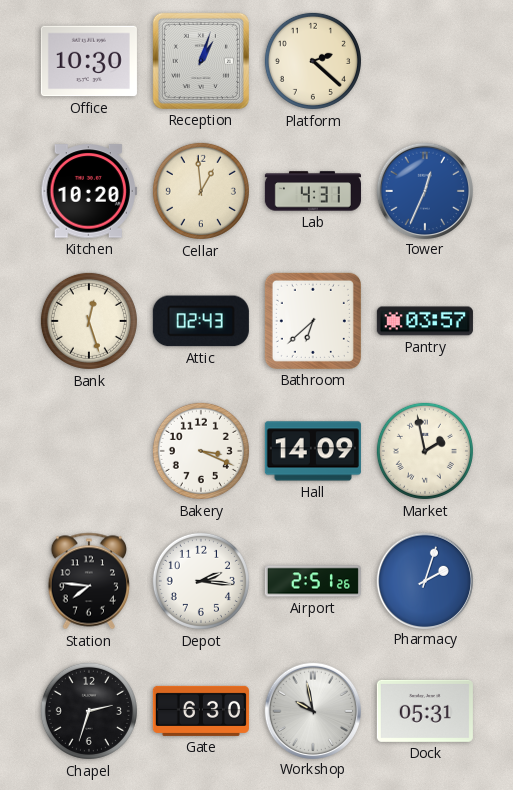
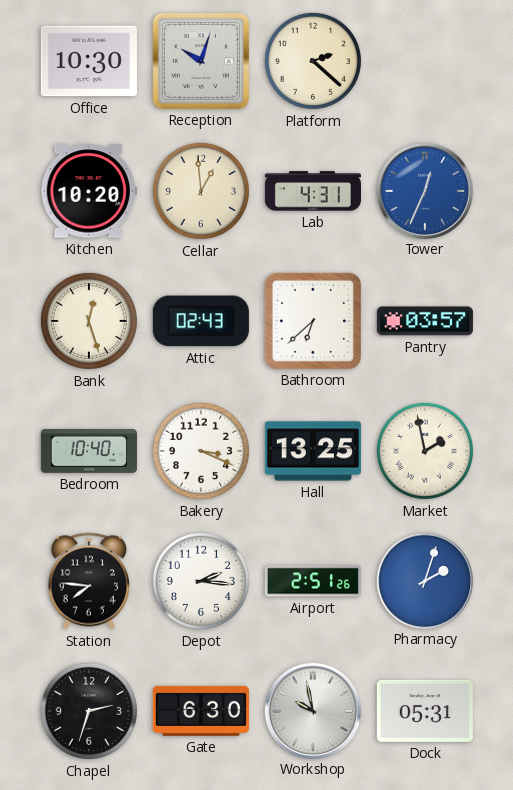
Reception: 1:03 -> 10:03
Bedroom: none -> 10:40
Hall: 14:09 -> 13:25
